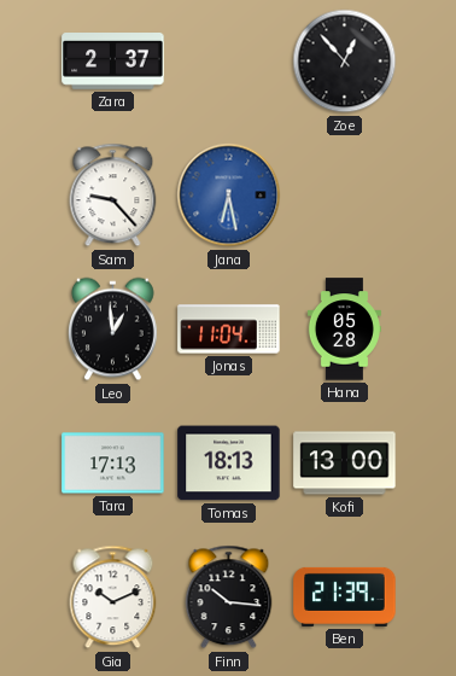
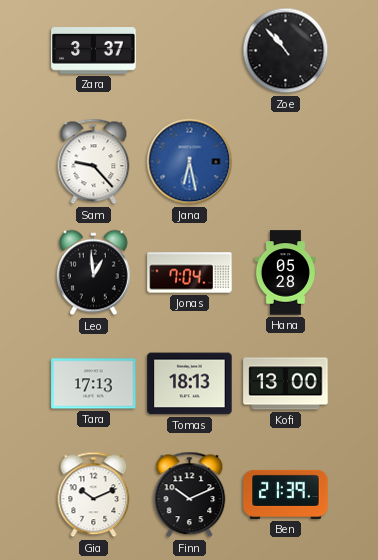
Zara: 2:37 -> 3:37
Zoe: 12:53 -> 10:53
Jonas: 11:04 -> 7:04
Finn: 10:16 -> 10:11
